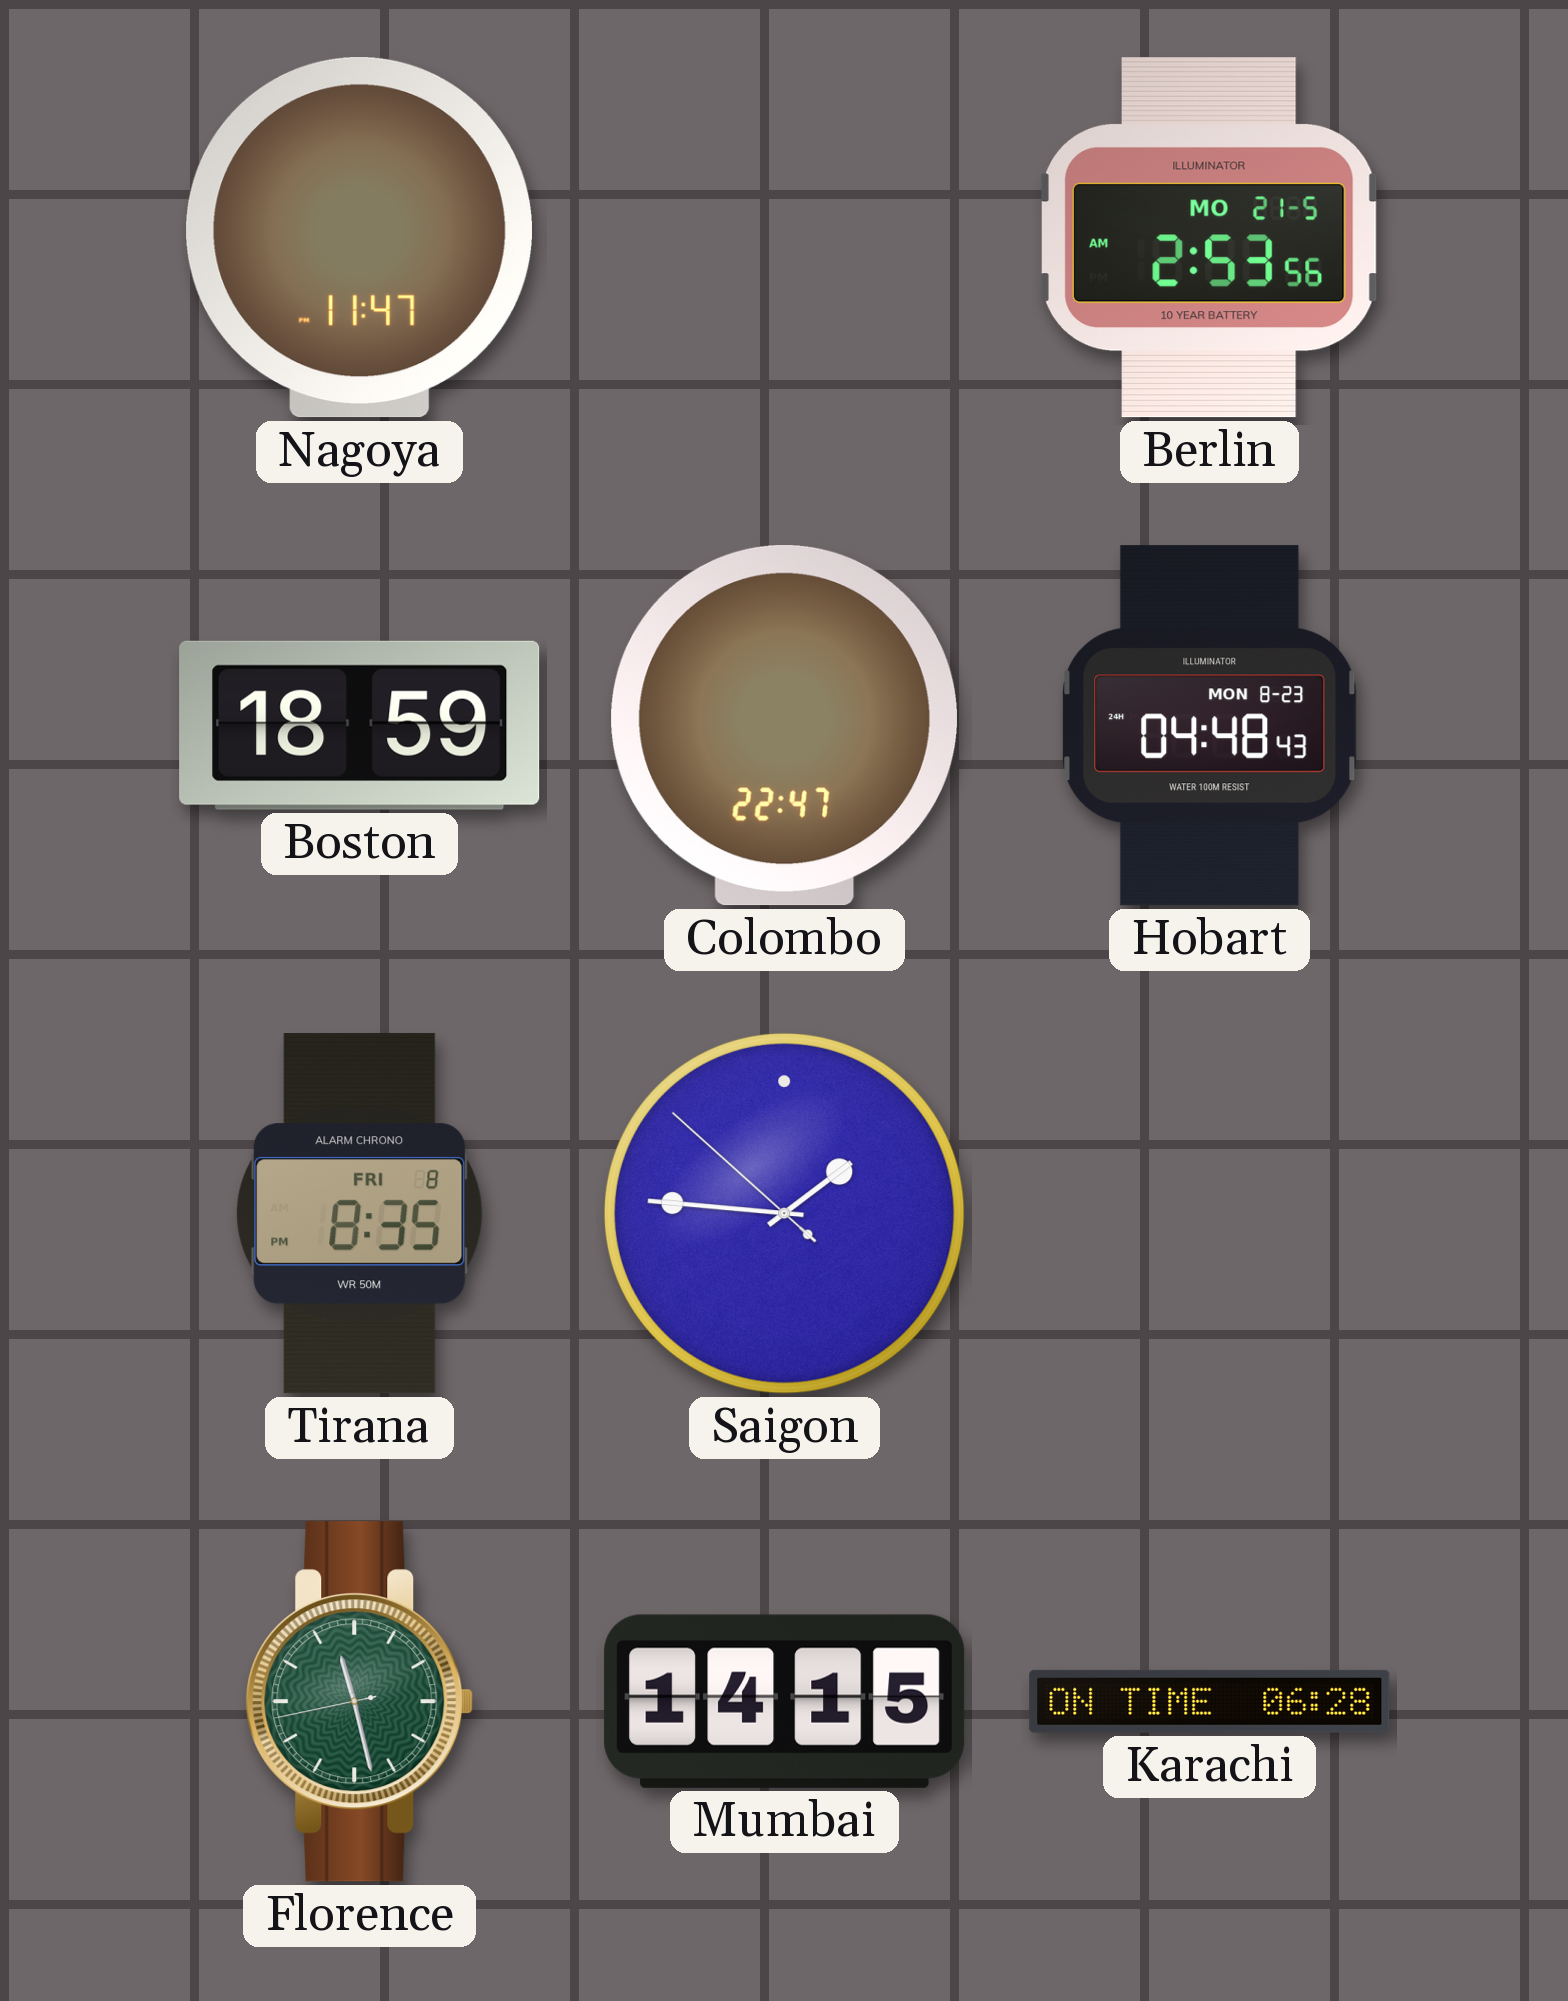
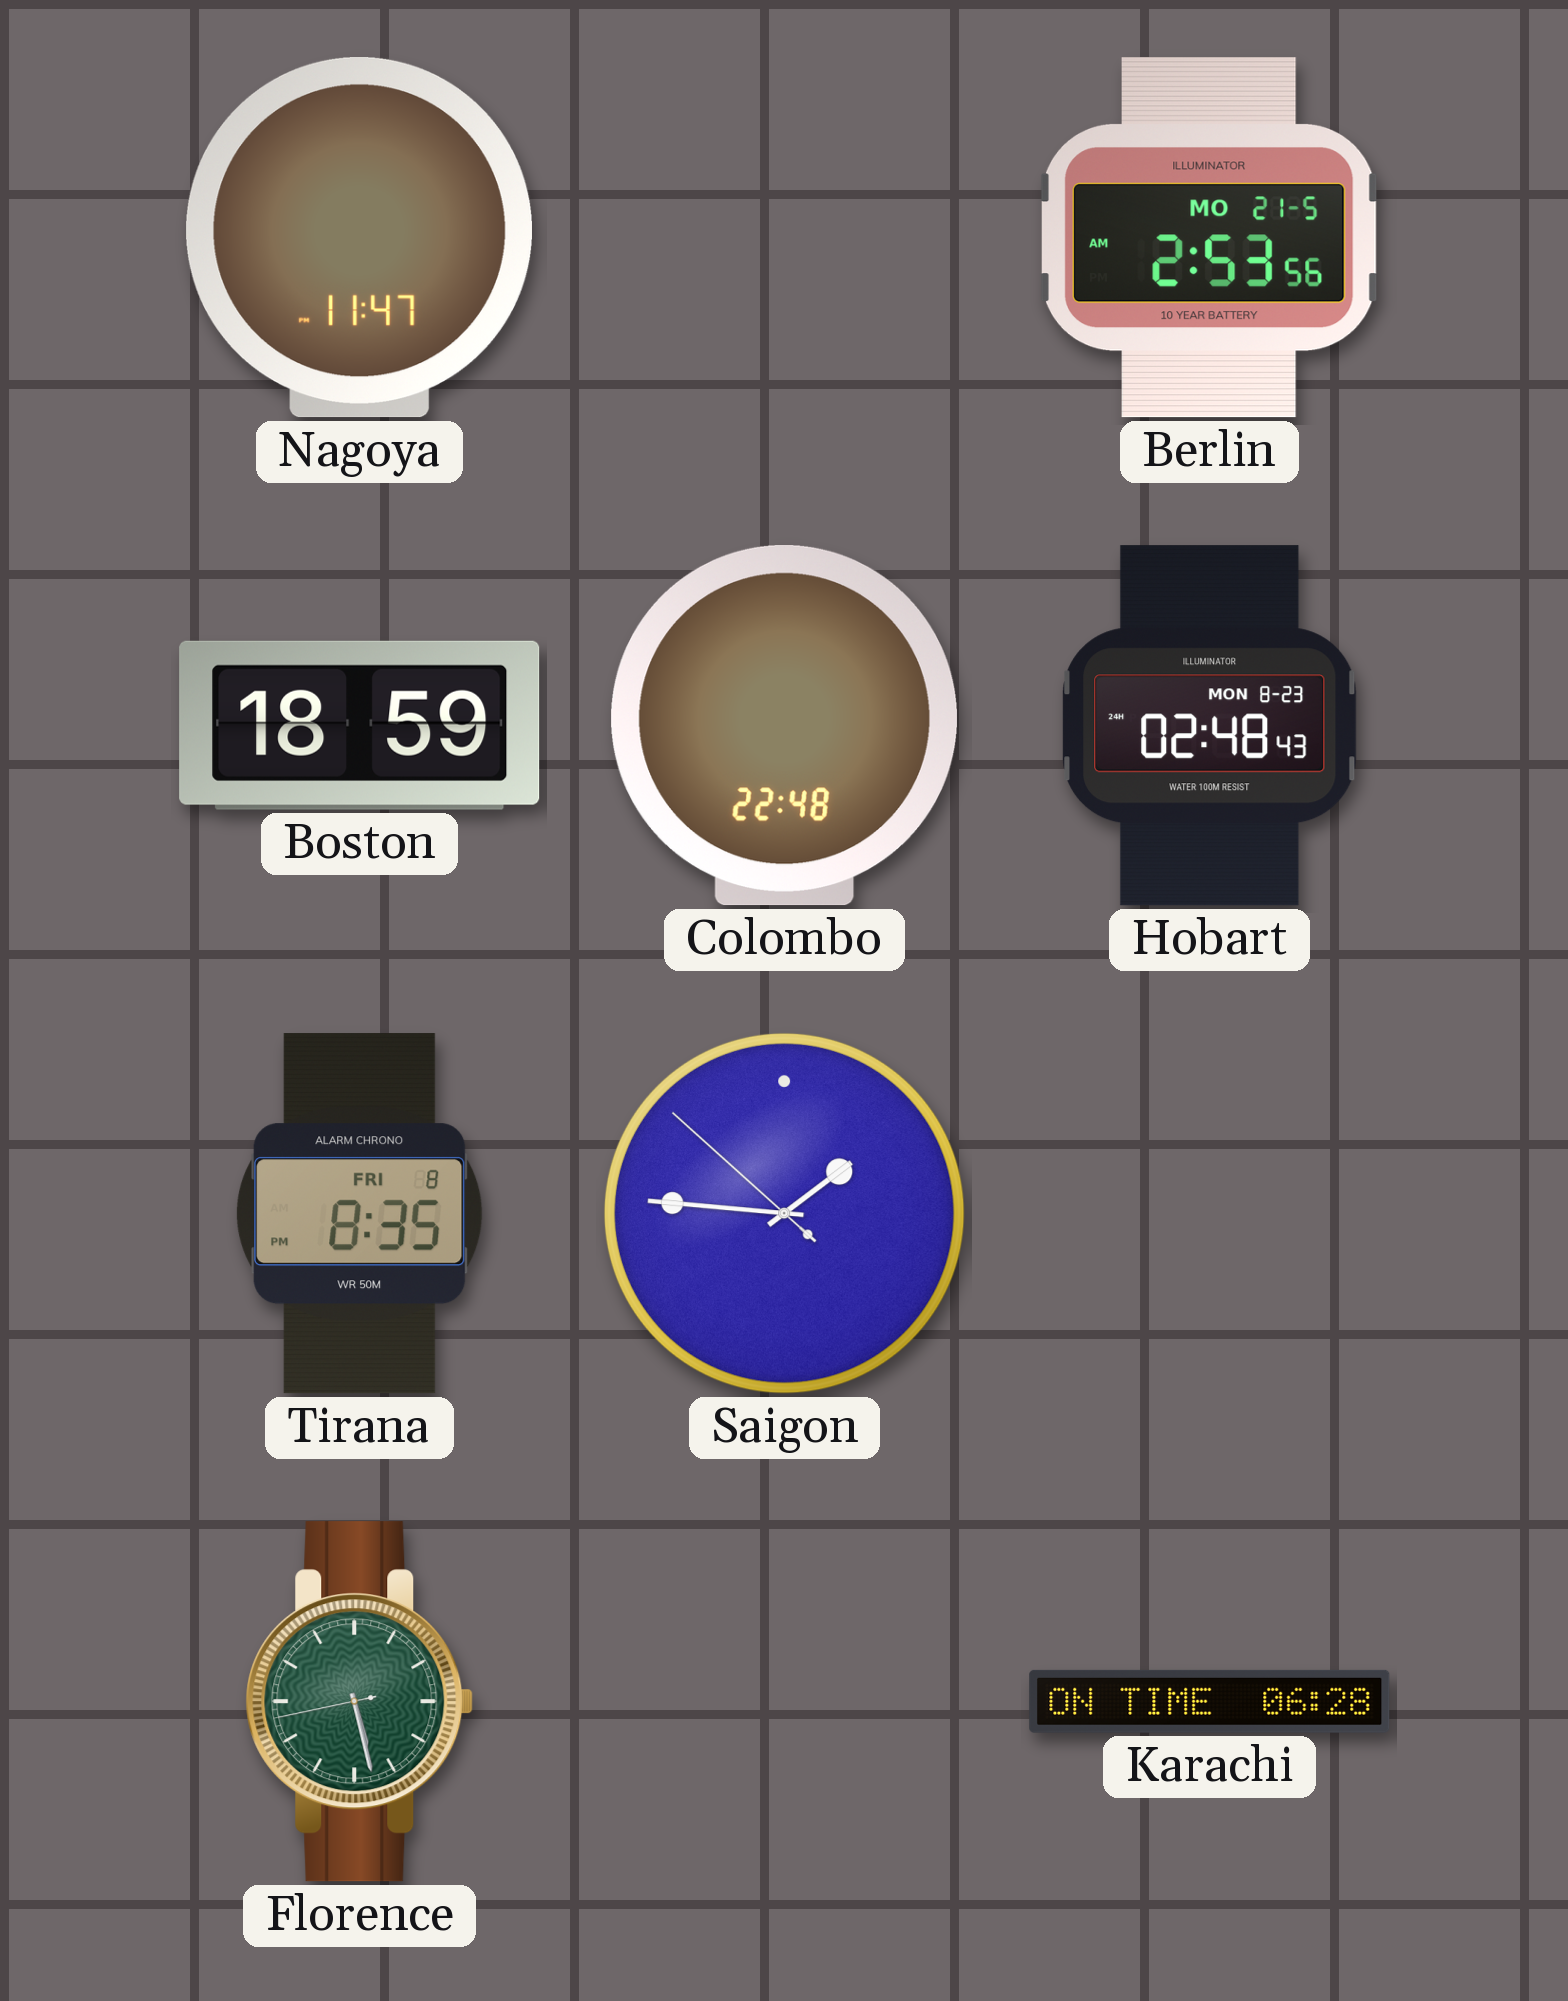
Colombo: 22:47 -> 22:48
Hobart: 04:48 -> 02:48
Florence: 11:27 -> 5:27
Mumbai: 14:15 -> none
